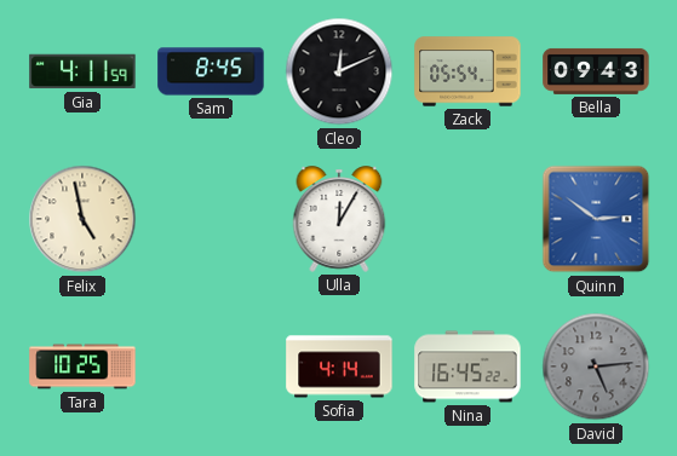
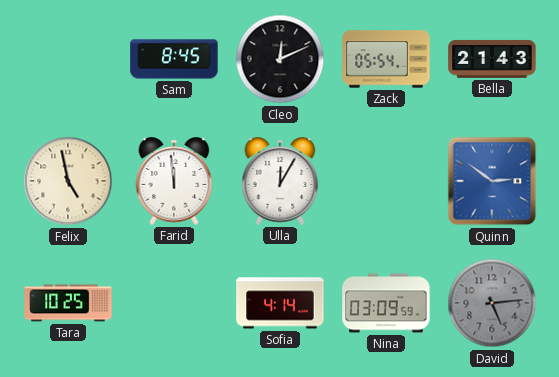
Gia: 4:11 -> none
Bella: 09:43 -> 21:43
Farid: none -> 11:59
Nina: 16:45 -> 03:09
